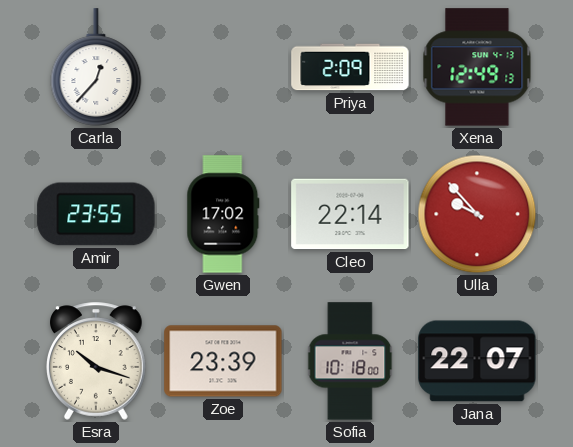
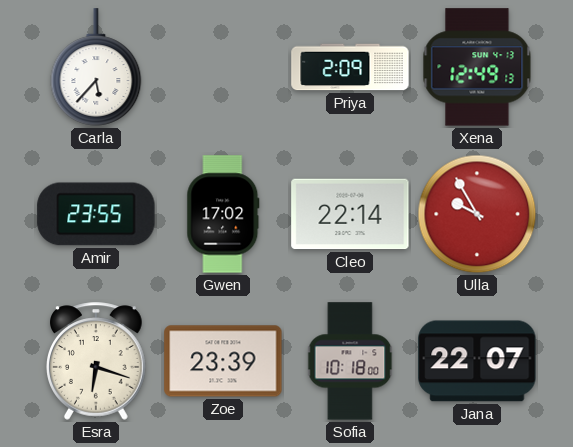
Carla: 12:37 -> 5:37
Ulla: 9:53 -> 9:55
Esra: 10:18 -> 6:18
